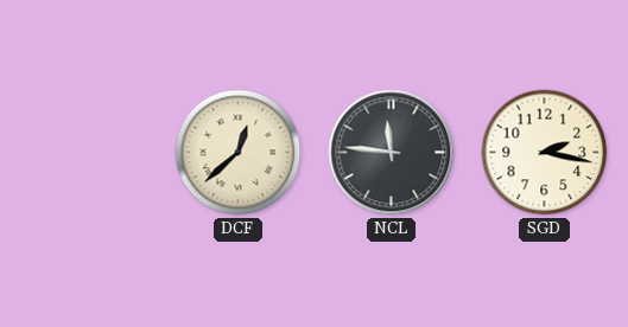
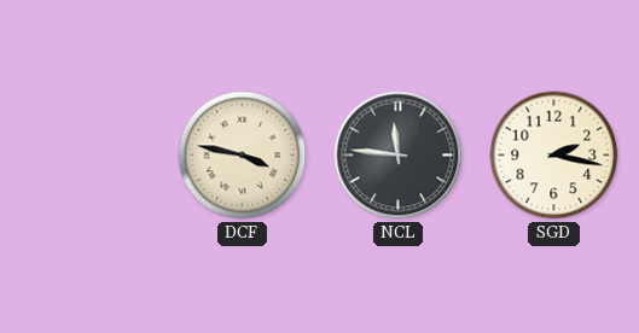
DCF: 12:38 -> 3:47
